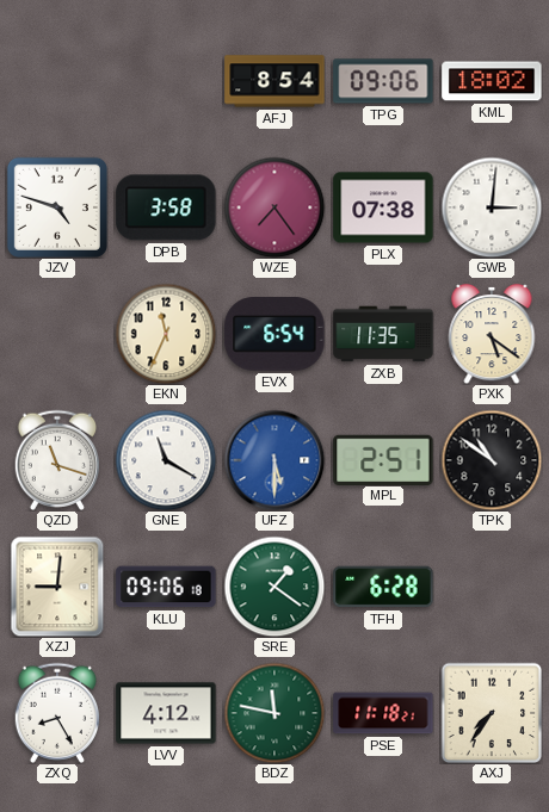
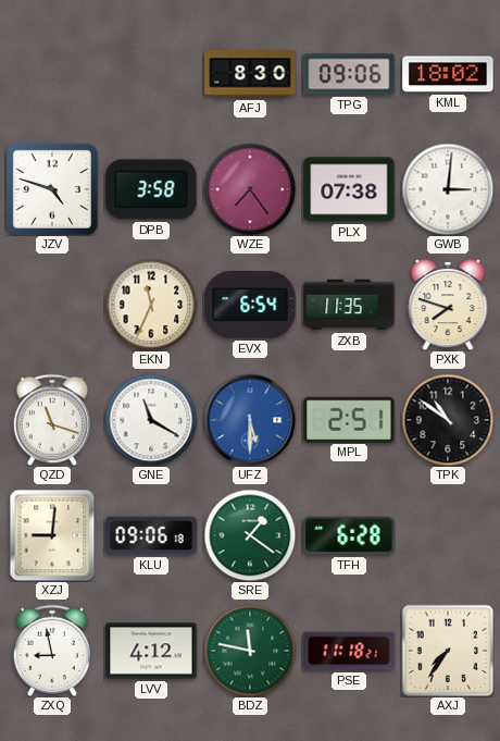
AFJ: 8:54 -> 8:30
PXK: 5:21 -> 7:48
ZXQ: 8:25 -> 8:58
